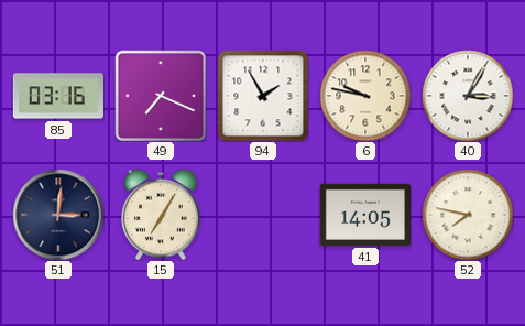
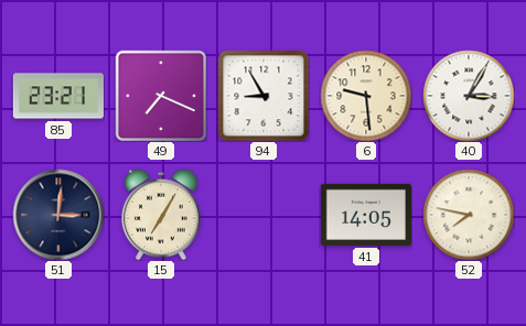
85: 03:16 -> 23:21
94: 1:55 -> 8:55
6: 9:47 -> 9:29
